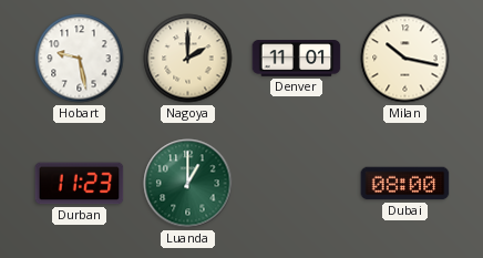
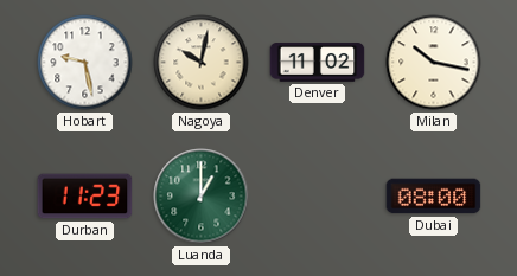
Nagoya: 2:00 -> 10:02
Denver: 11:01 -> 11:02
